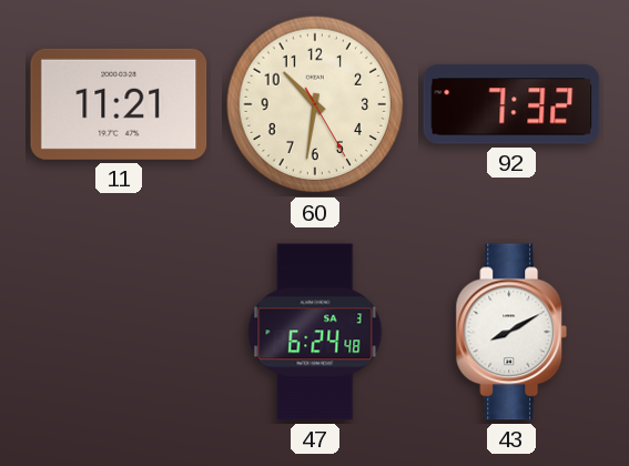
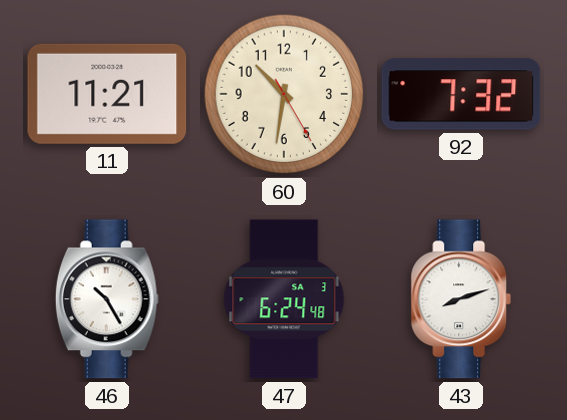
46: none -> 10:25
43: 8:10 -> 8:12
